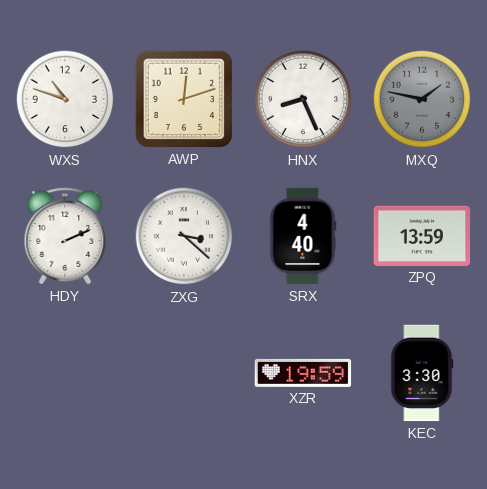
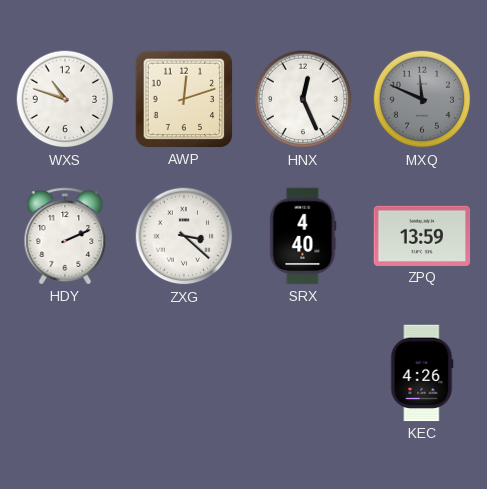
HNX: 8:26 -> 12:26
MXQ: 1:47 -> 11:49
XZR: 19:59 -> none
KEC: 3:30 -> 4:26
